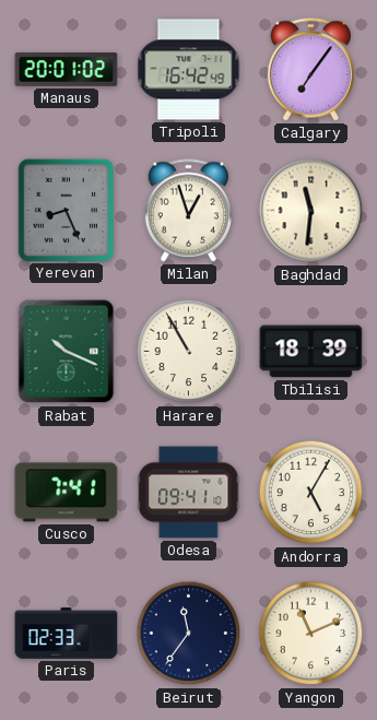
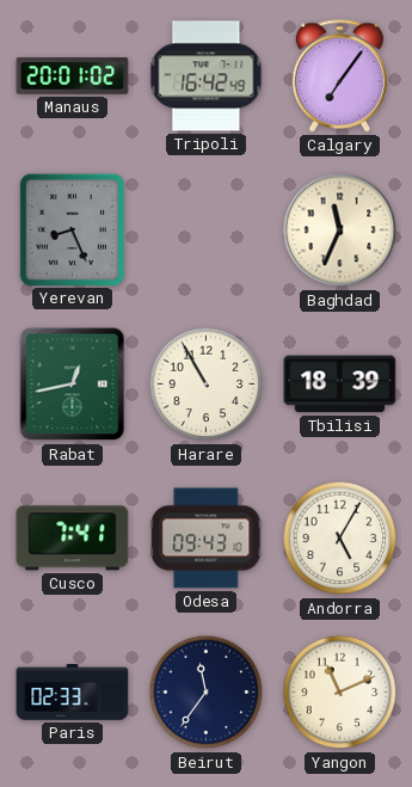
Milan: 12:57 -> none
Baghdad: 11:31 -> 11:34
Rabat: 10:19 -> 12:43
Odesa: 09:41 -> 09:43
